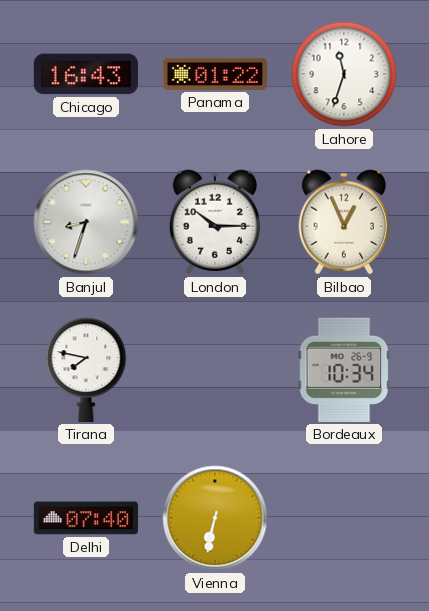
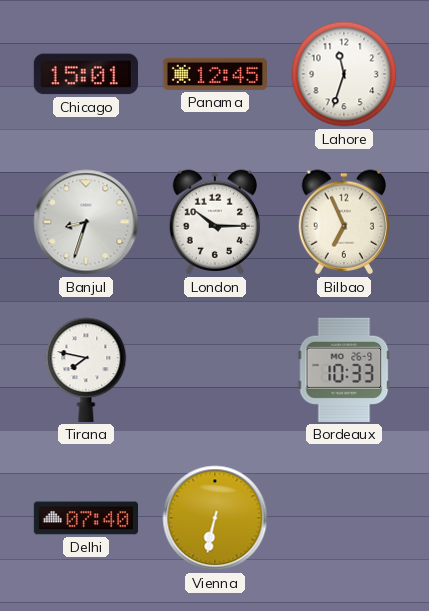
Chicago: 16:43 -> 15:01
Panama: 01:22 -> 12:45
Bilbao: 12:56 -> 6:56
Bordeaux: 10:34 -> 10:33
